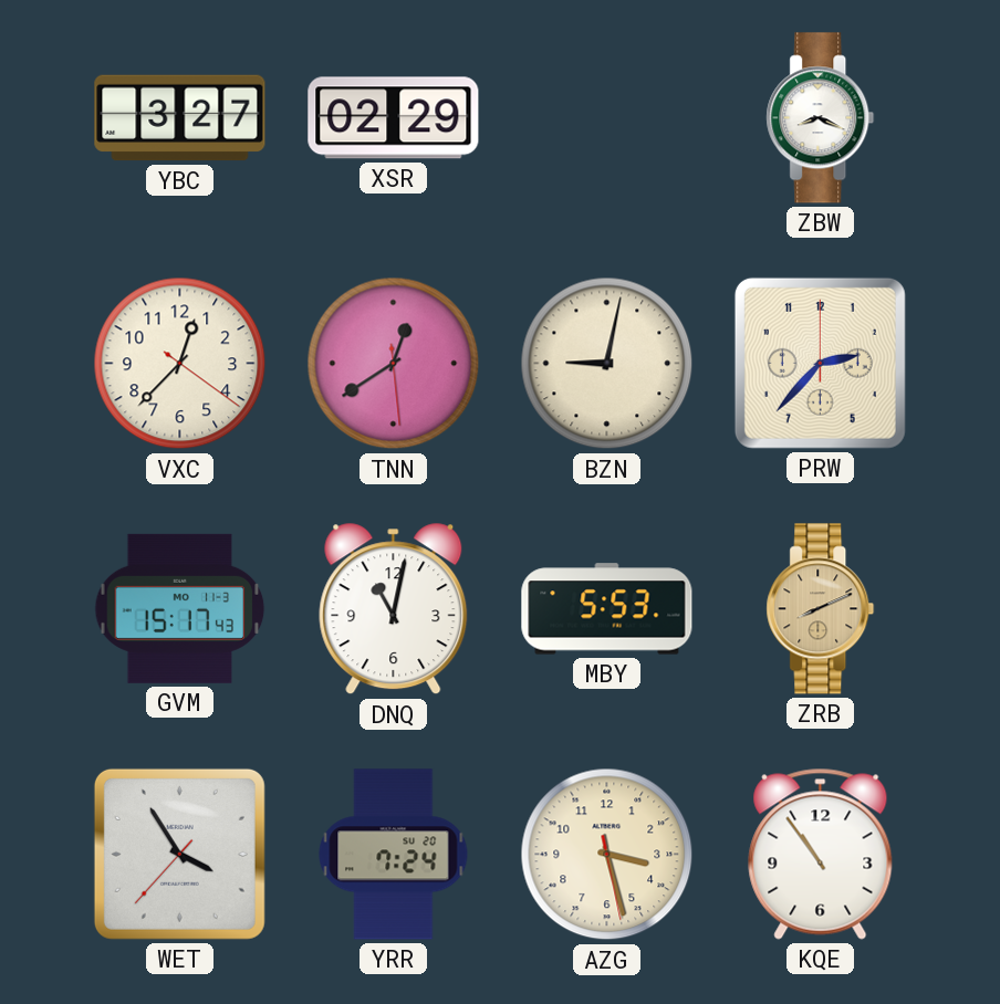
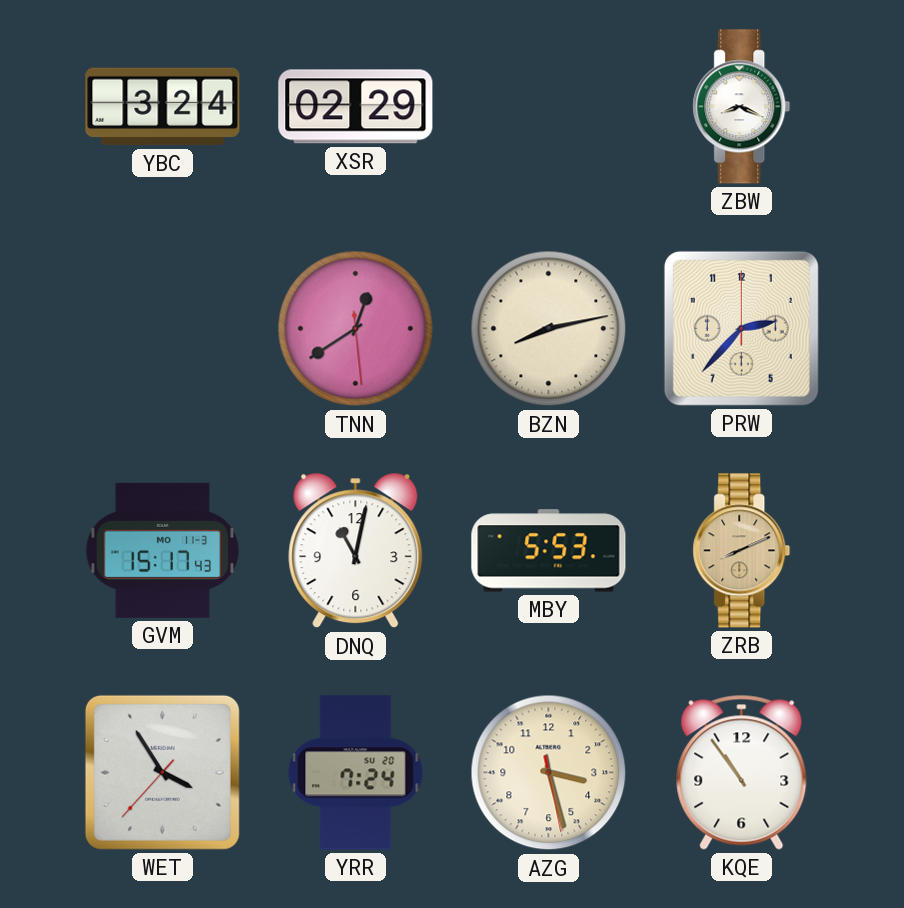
YBC: 3:27 -> 3:24
VXC: 12:37 -> none
BZN: 9:02 -> 8:13
